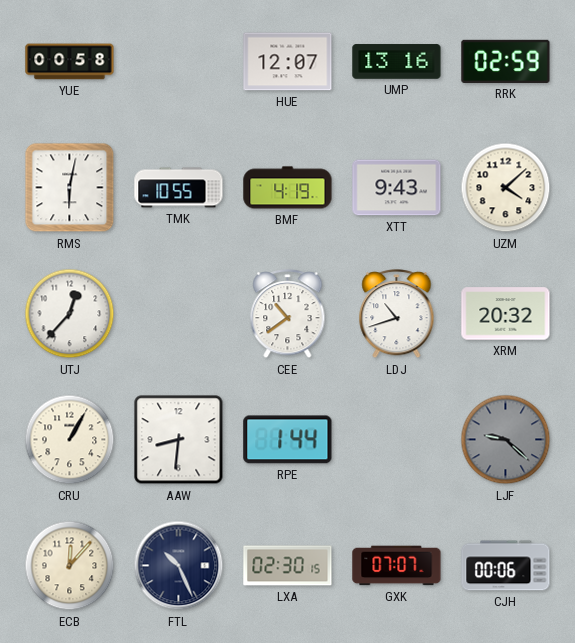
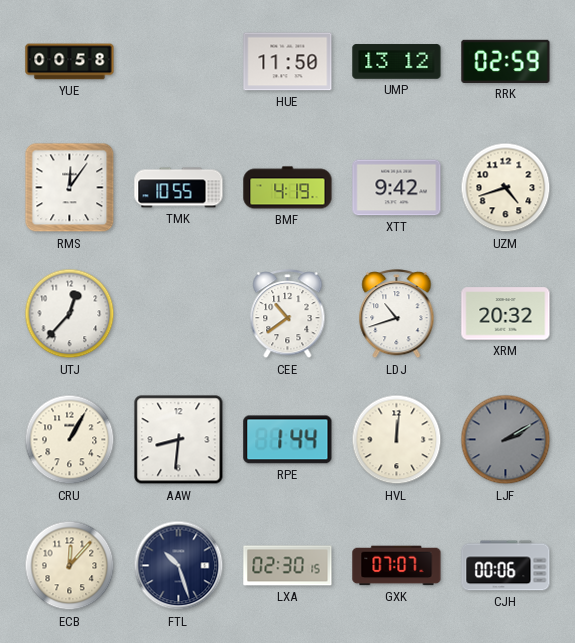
HUE: 12:07 -> 11:50
UMP: 13:16 -> 13:12
RMS: 6:02 -> 12:06
XTT: 9:43 -> 9:42
UZM: 4:08 -> 4:42
HVL: none -> 12:01
LJF: 9:22 -> 2:10
FTL: 10:26 -> 10:27
